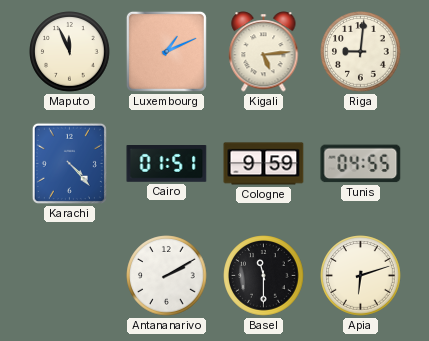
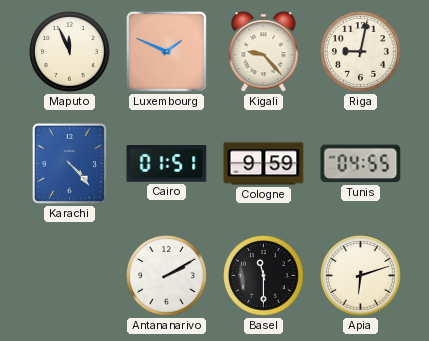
Luxembourg: 1:11 -> 1:49
Kigali: 5:14 -> 9:23
Riga: 9:01 -> 9:02
